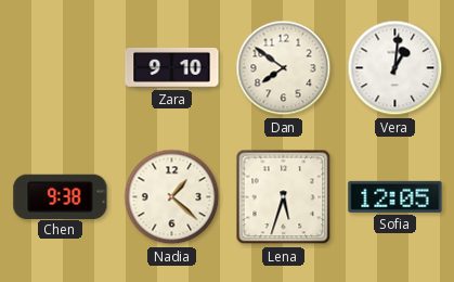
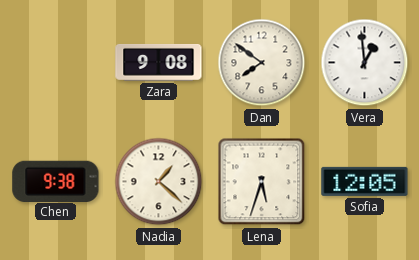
Zara: 9:10 -> 9:08
Vera: 1:01 -> 12:59
